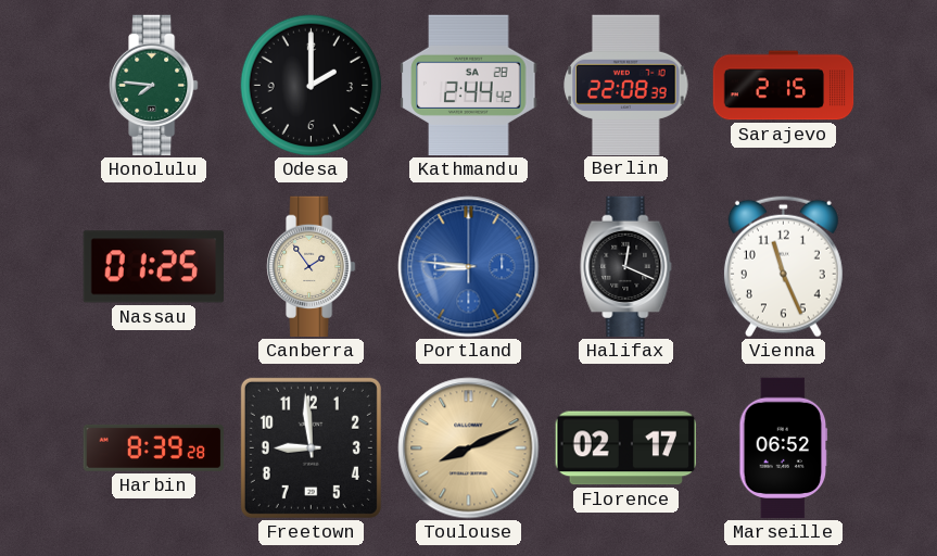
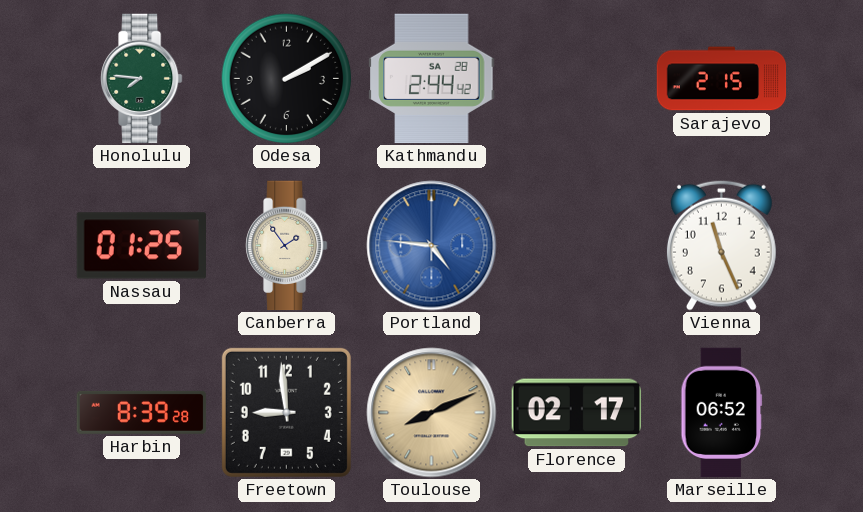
Odesa: 2:00 -> 2:10
Berlin: 22:08 -> none
Portland: 8:46 -> 4:46
Halifax: 12:19 -> none
